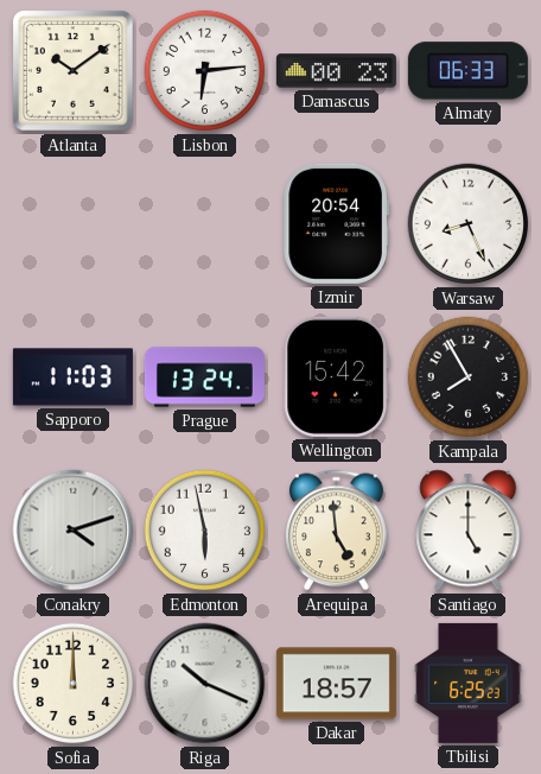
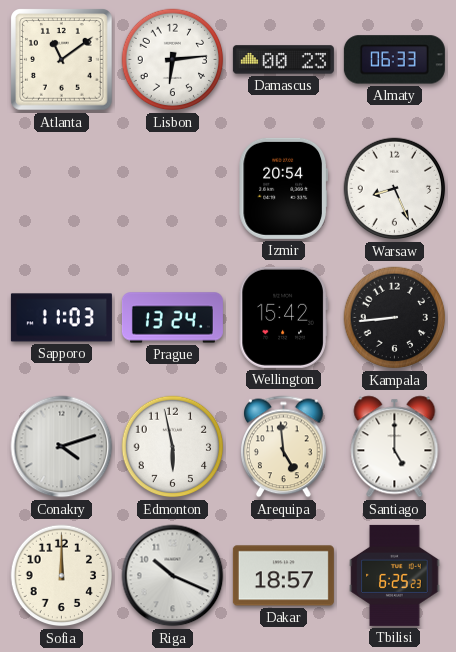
Atlanta: 10:09 -> 11:09
Kampala: 7:55 -> 8:44
